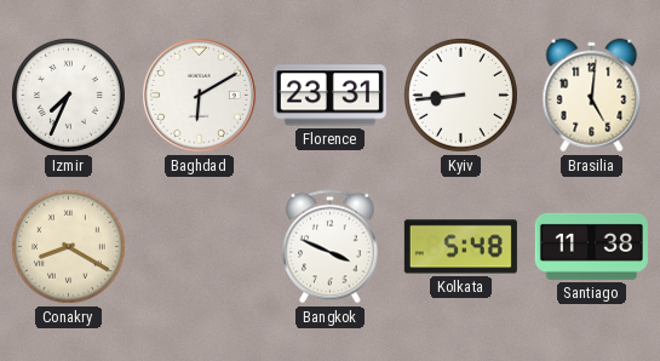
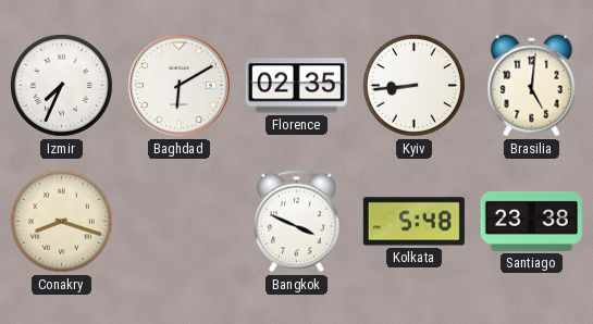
Florence: 23:31 -> 02:35
Conakry: 8:20 -> 8:18
Santiago: 11:38 -> 23:38
